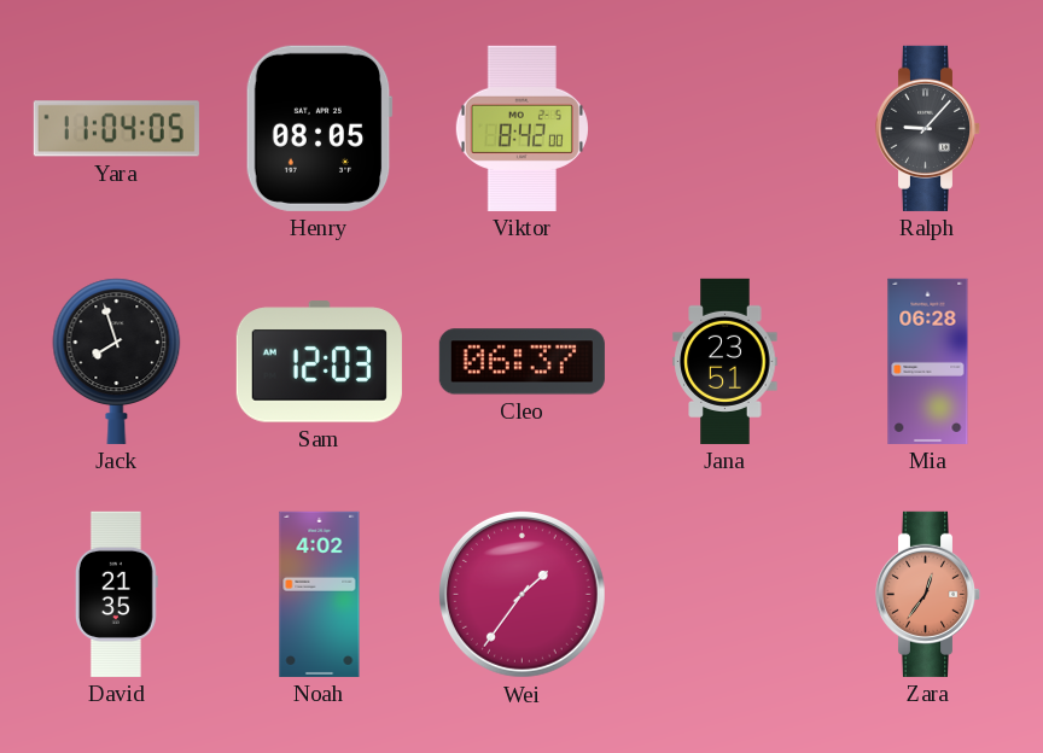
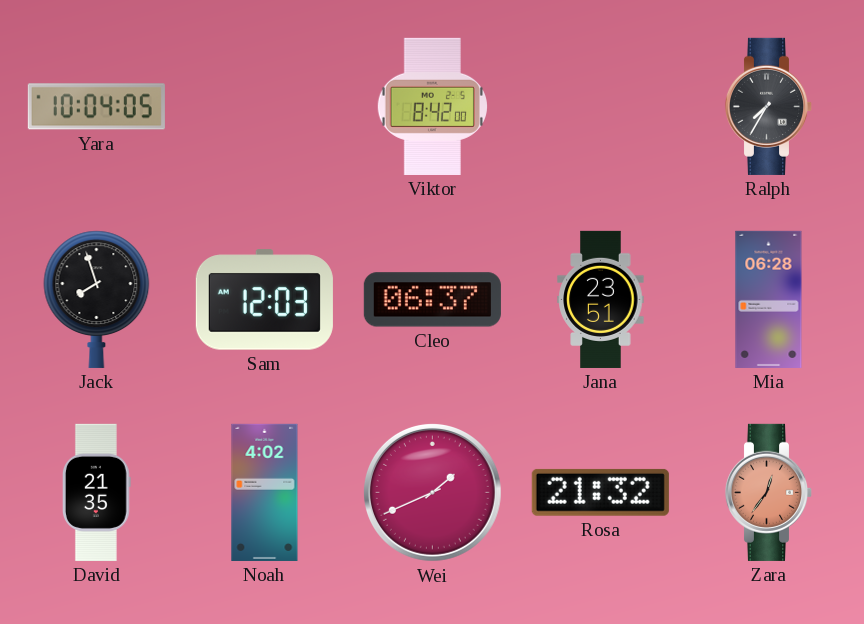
Yara: 11:04 -> 10:04
Henry: 08:05 -> none
Ralph: 9:07 -> 7:35
Wei: 1:36 -> 1:41
Rosa: none -> 21:32
